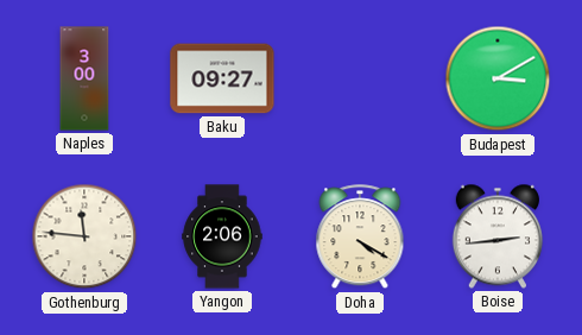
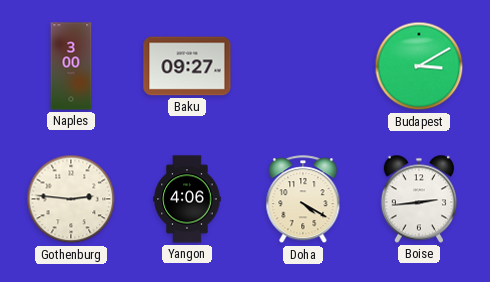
Gothenburg: 11:46 -> 2:46
Yangon: 2:06 -> 4:06
